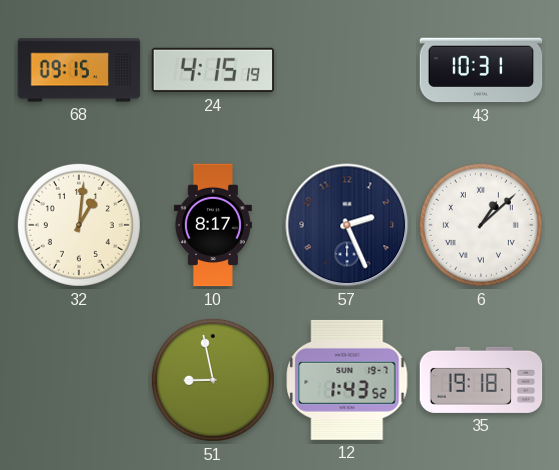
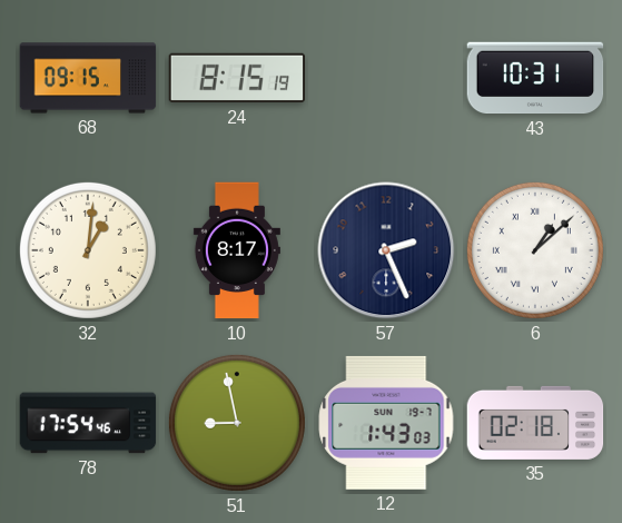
24: 4:15 -> 8:15
78: none -> 17:54
12: 1:43:52 -> 1:43:03
35: 19:18 -> 02:18
